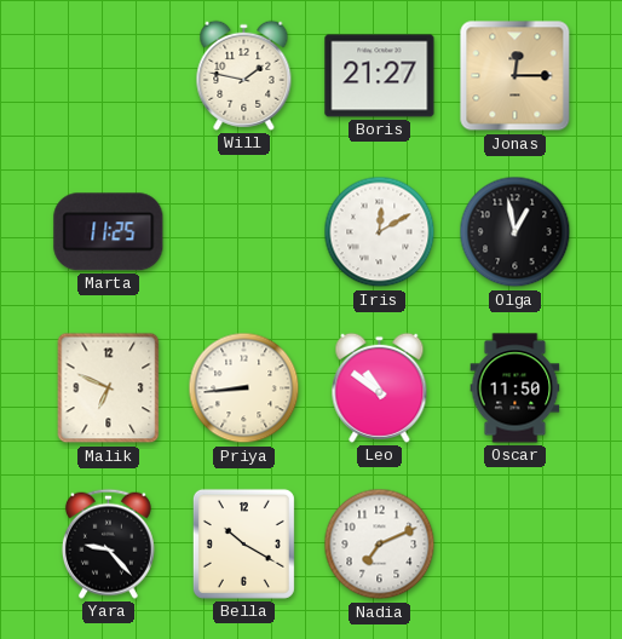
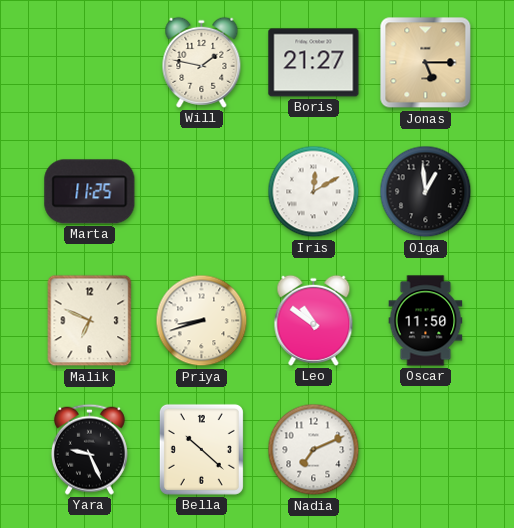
Jonas: 12:15 -> 5:15
Olga: 12:58 -> 12:59
Priya: 8:44 -> 8:42
Yara: 9:23 -> 9:26
Bella: 10:20 -> 10:22
